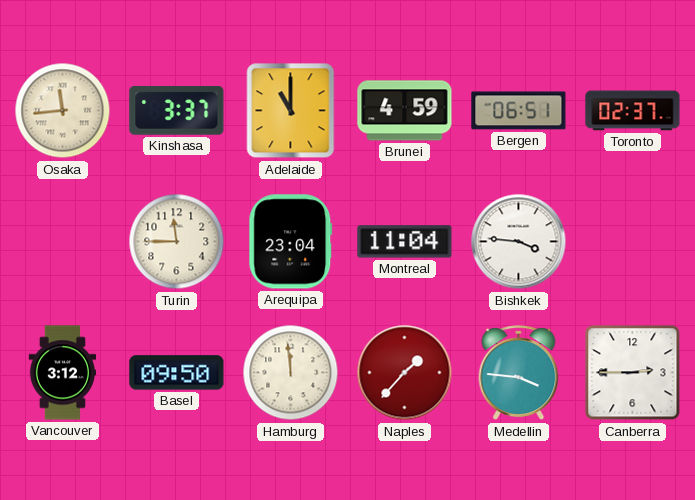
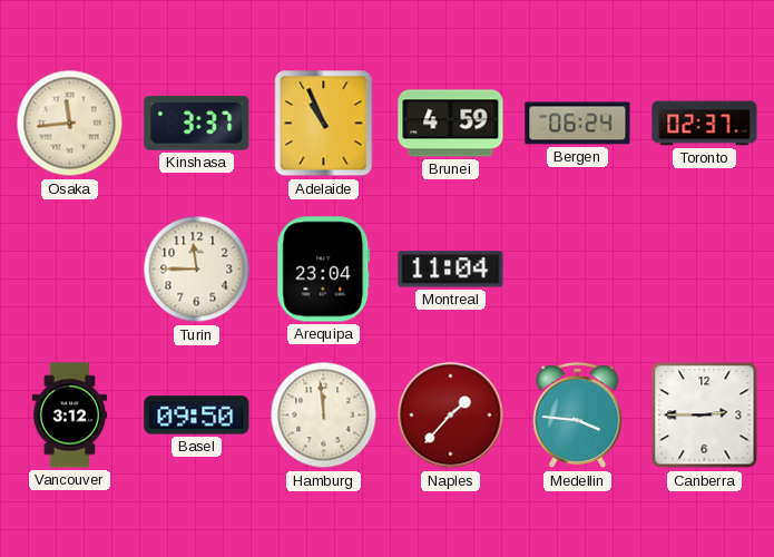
Adelaide: 11:00 -> 10:56
Bergen: 06:51 -> 06:24
Bishkek: 3:46 -> none
